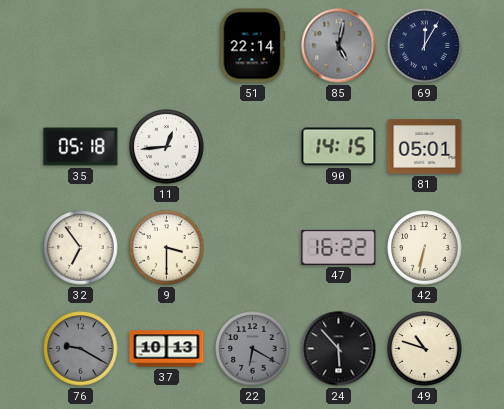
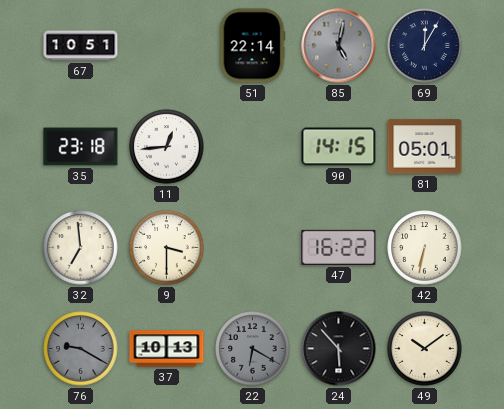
67: none -> 10:51
35: 05:18 -> 23:18
32: 6:54 -> 6:59
49: 10:48 -> 10:09
